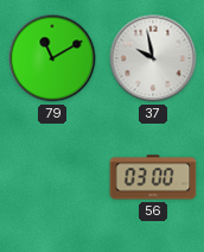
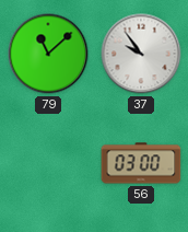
79: 11:10 -> 11:08
37: 9:58 -> 9:54
